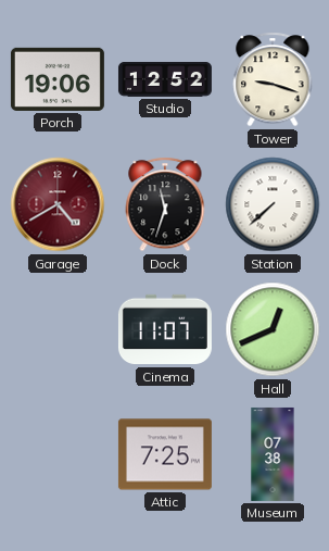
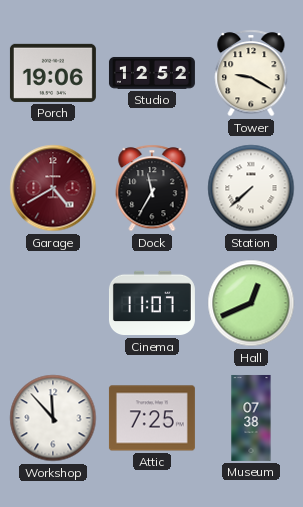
Tower: 9:18 -> 9:20
Dock: 11:33 -> 11:35
Workshop: none -> 11:53
